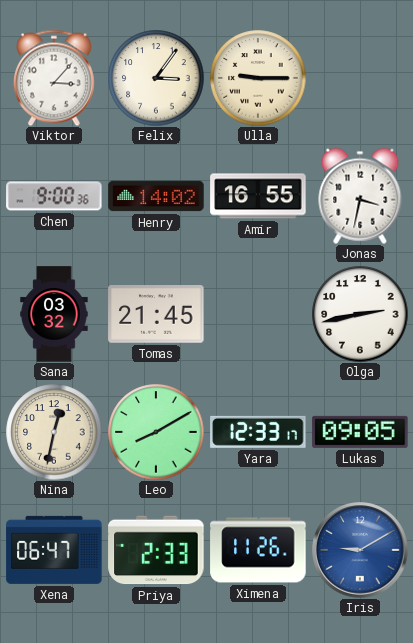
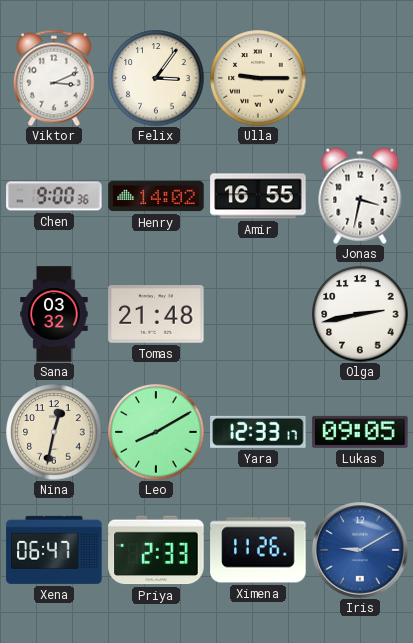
Viktor: 3:07 -> 3:11
Tomas: 21:45 -> 21:48
